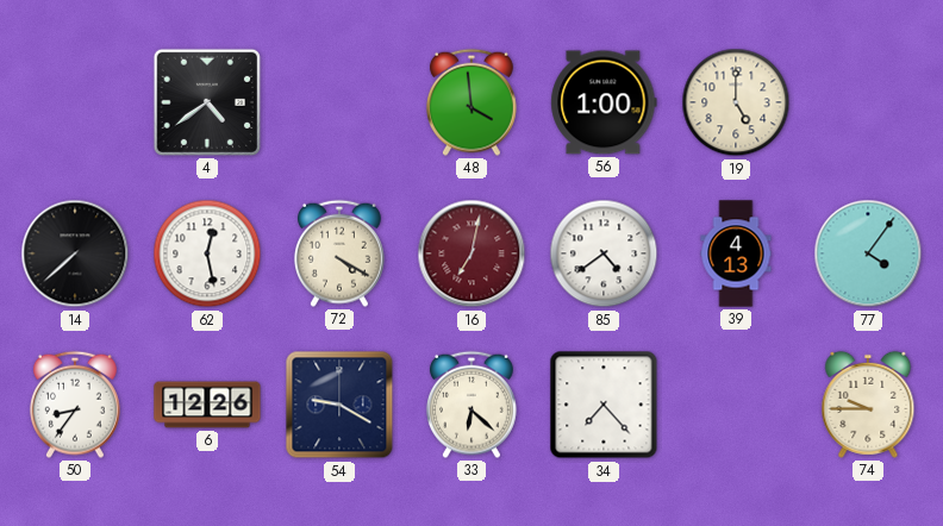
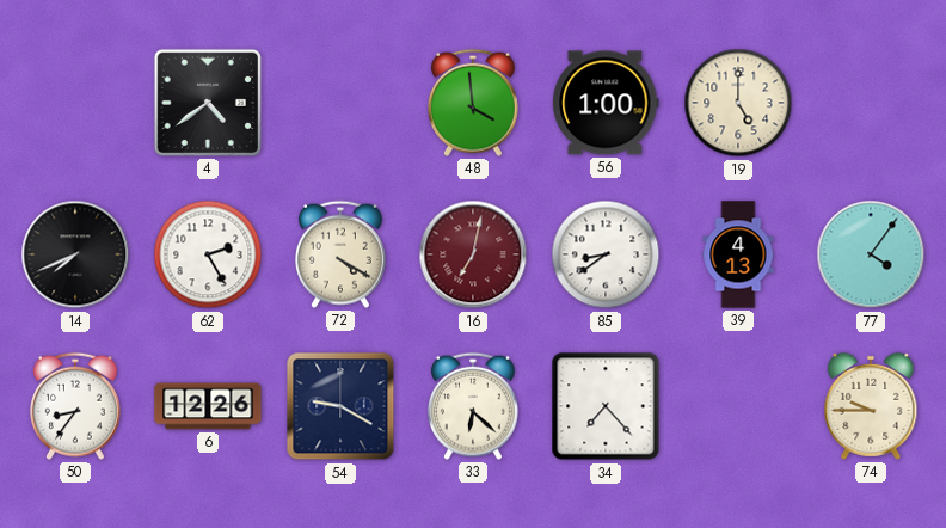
14: 7:38 -> 7:41
62: 12:28 -> 2:25
85: 4:39 -> 8:39
